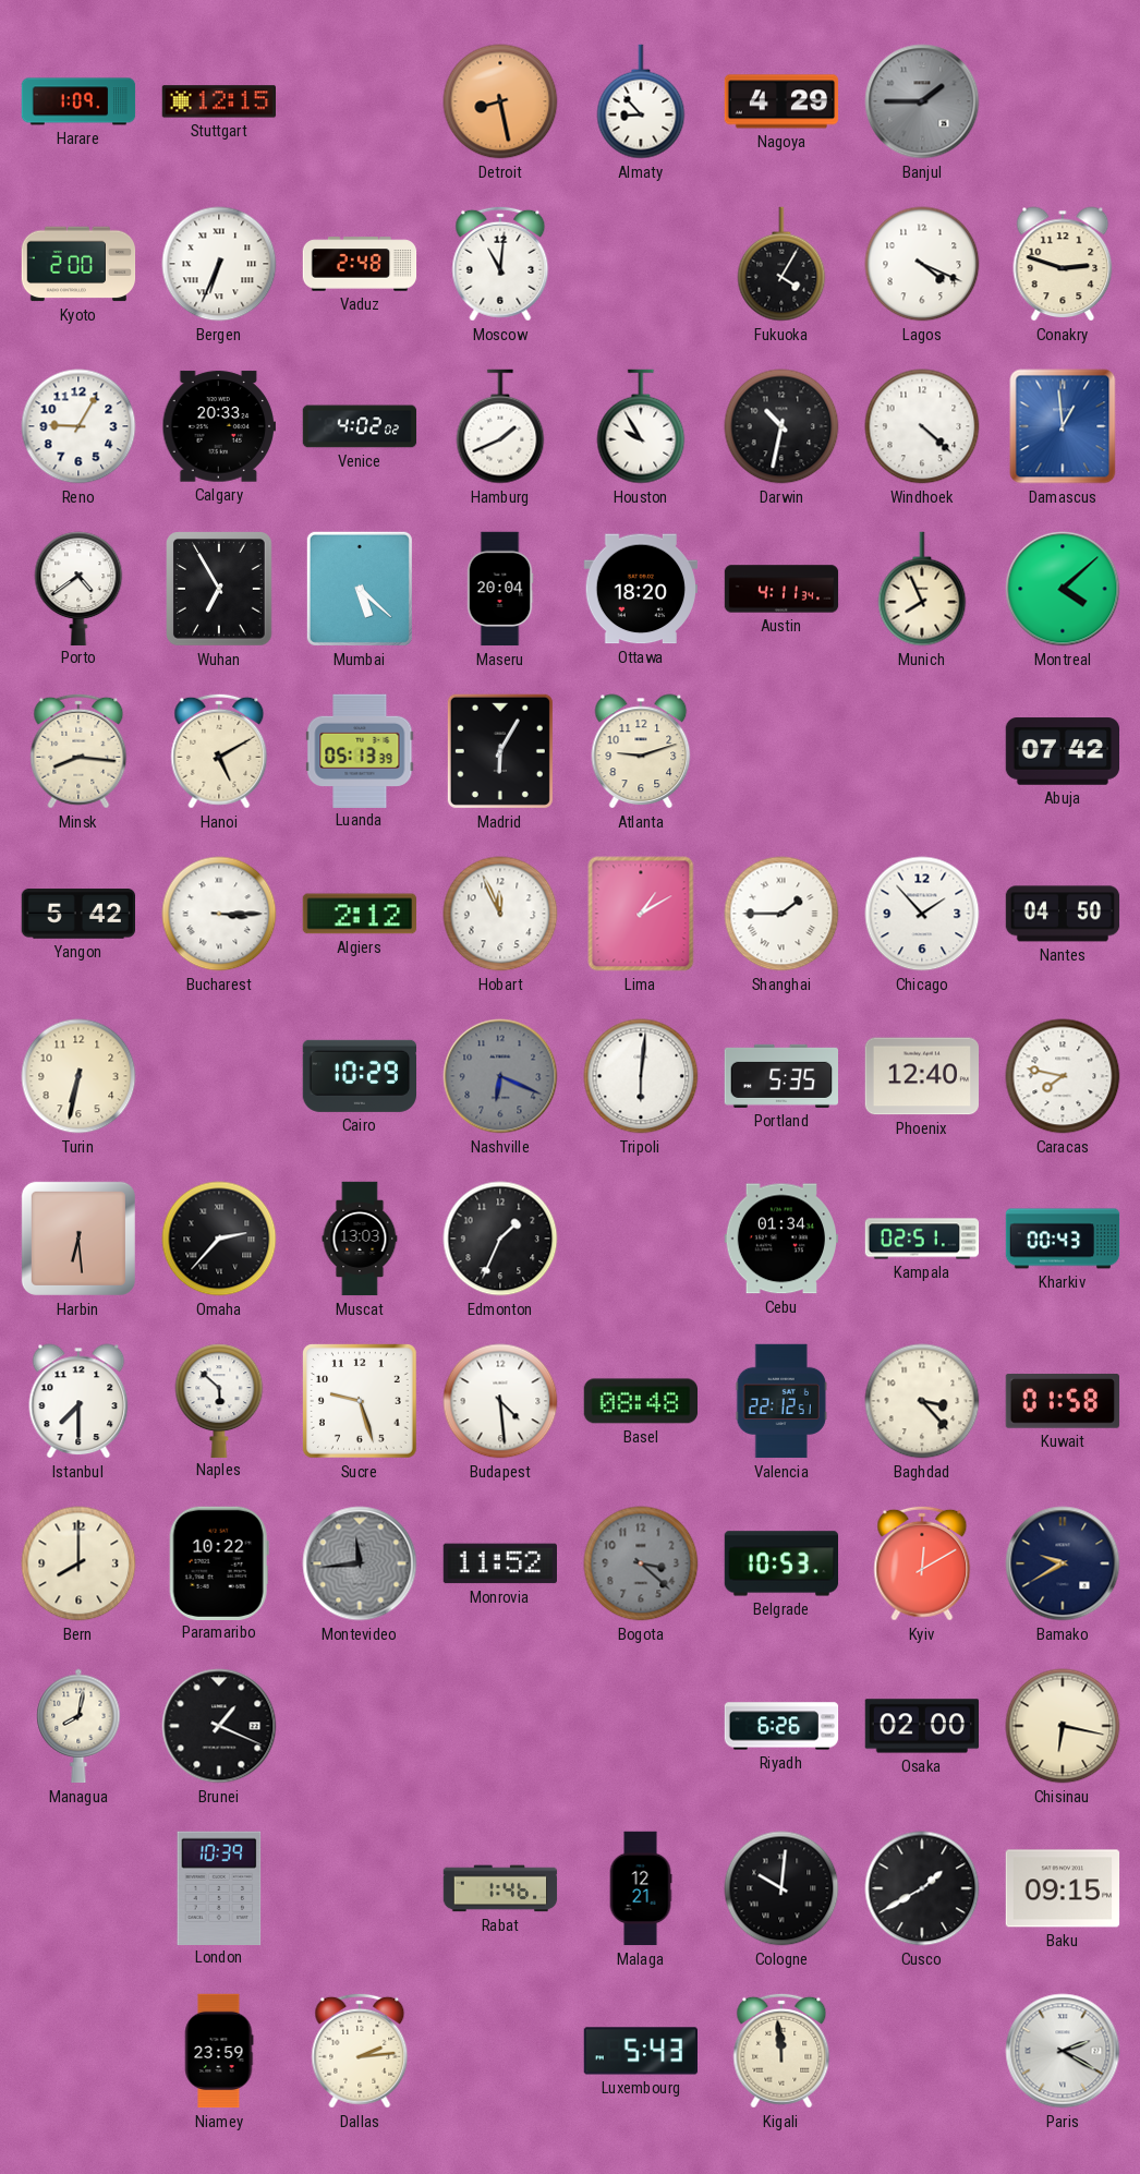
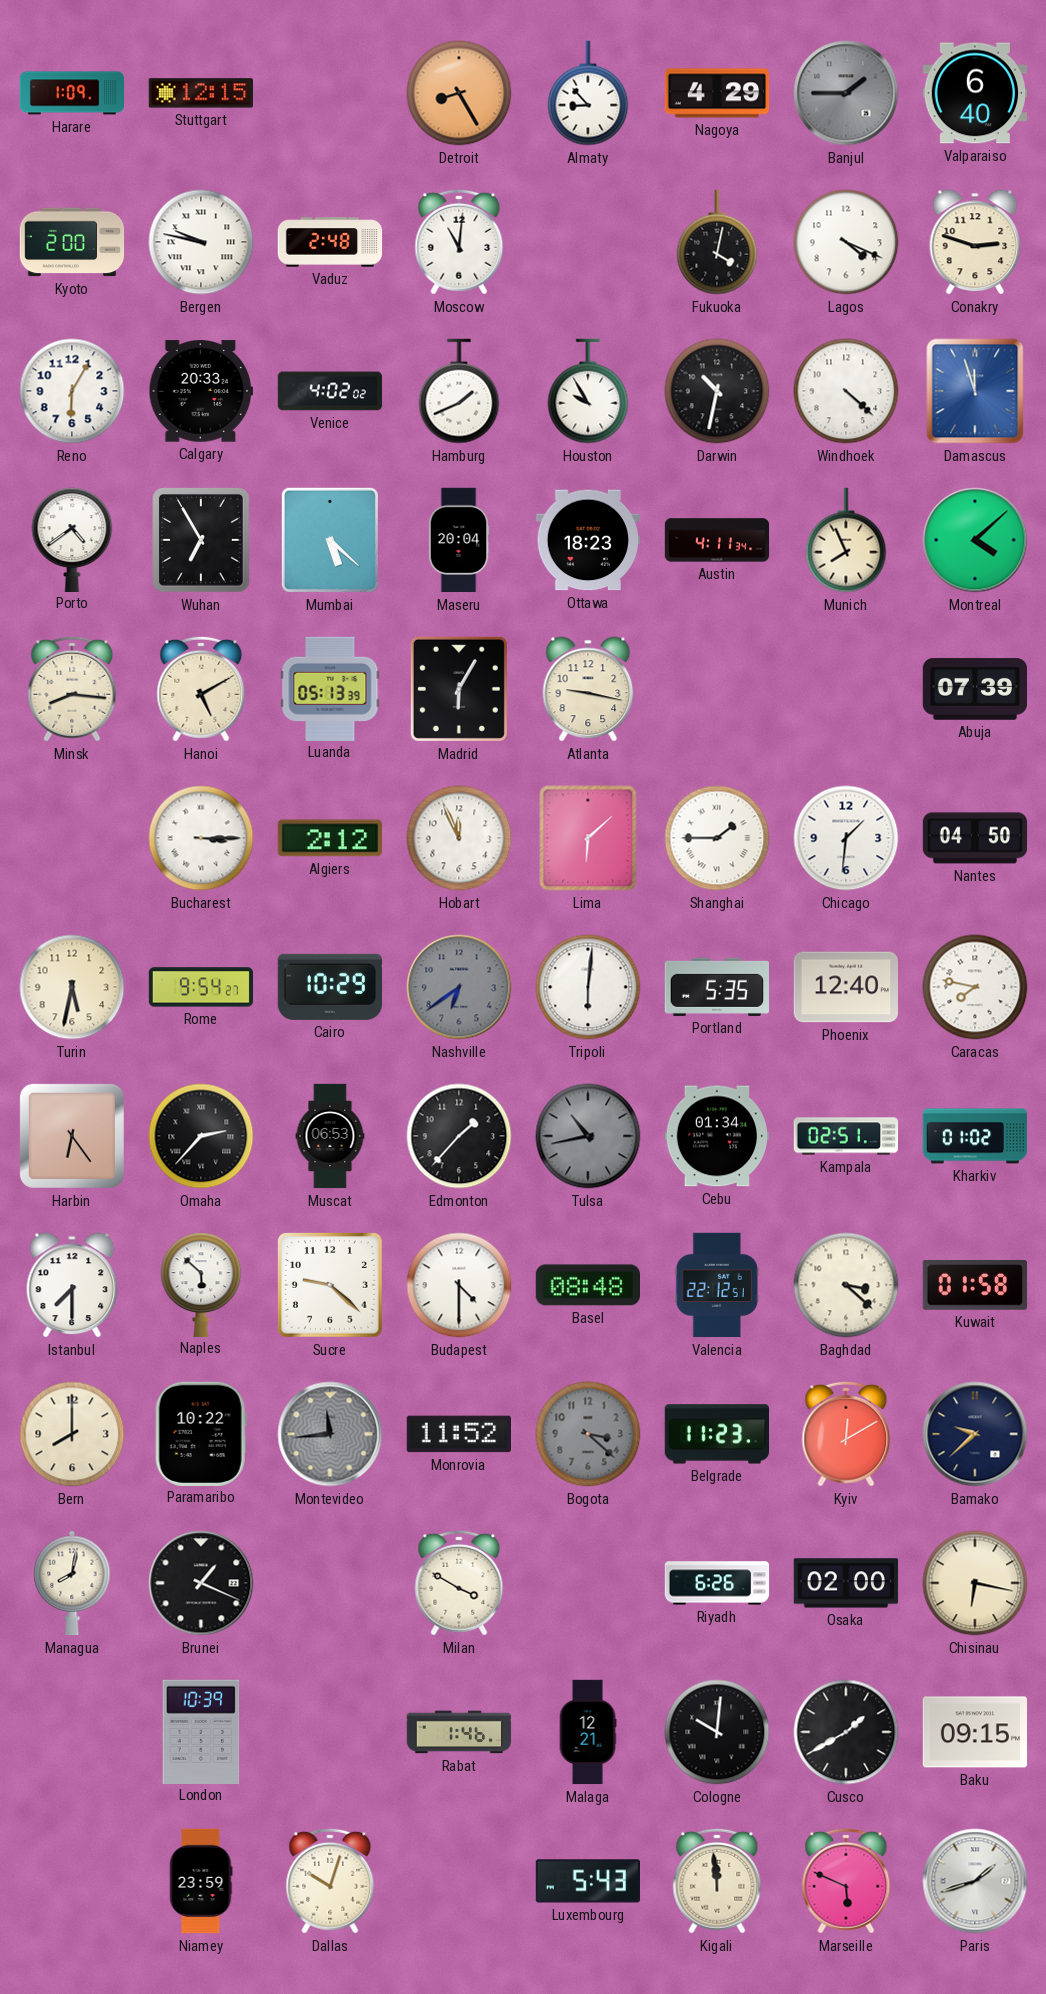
Detroit: 8:28 -> 8:25
Valparaiso: none -> 6:40
Bergen: 6:34 -> 9:47
Fukuoka: 4:05 -> 4:02
Reno: 9:05 -> 6:05
Damascus: 12:59 -> 11:57
Ottawa: 18:20 -> 18:23
Atlanta: 9:12 -> 9:17
Abuja: 07:42 -> 07:39
Yangon: 5:42 -> none
Lima: 1:10 -> 6:08
Chicago: 1:53 -> 1:31
Turin: 6:32 -> 5:32
Rome: none -> 9:54
Nashville: 6:19 -> 6:39
Harbin: 6:29 -> 6:24
Muscat: 13:03 -> 06:53
Edmonton: 1:34 -> 1:37
Tulsa: none -> 10:43
Kharkiv: 00:43 -> 01:02
Sucre: 9:27 -> 9:22
Budapest: 4:29 -> 4:30
Baghdad: 3:23 -> 3:22
Belgrade: 10:53 -> 11:23
Bamako: 9:40 -> 9:38
Milan: none -> 3:50
Dallas: 2:14 -> 10:03
Marseille: none -> 5:49
Paris: 2:20 -> 1:42
